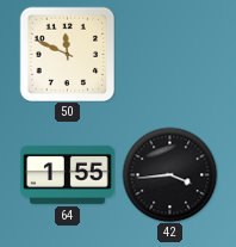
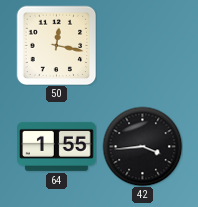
50: 11:49 -> 12:17
